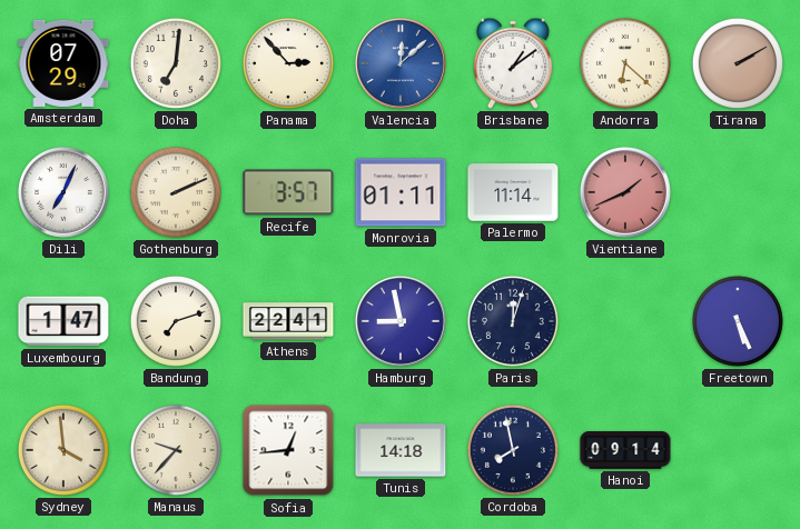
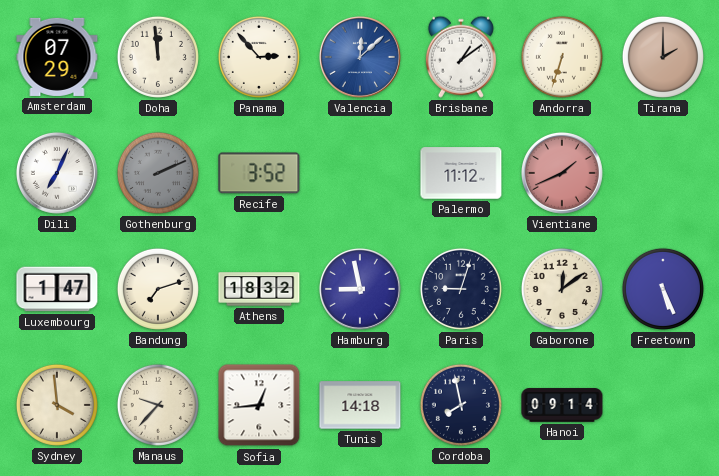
Doha: 7:01 -> 11:59
Andorra: 6:22 -> 6:33
Tirana: 2:10 -> 2:00
Gothenburg dial: cream -> grey
Recife: 3:57 -> 3:52
Monrovia: 01:11 -> none
Palermo: 11:14 -> 11:12
Athens: 22:41 -> 18:32
Paris: 12:03 -> 9:03
Gaborone: none -> 12:09
